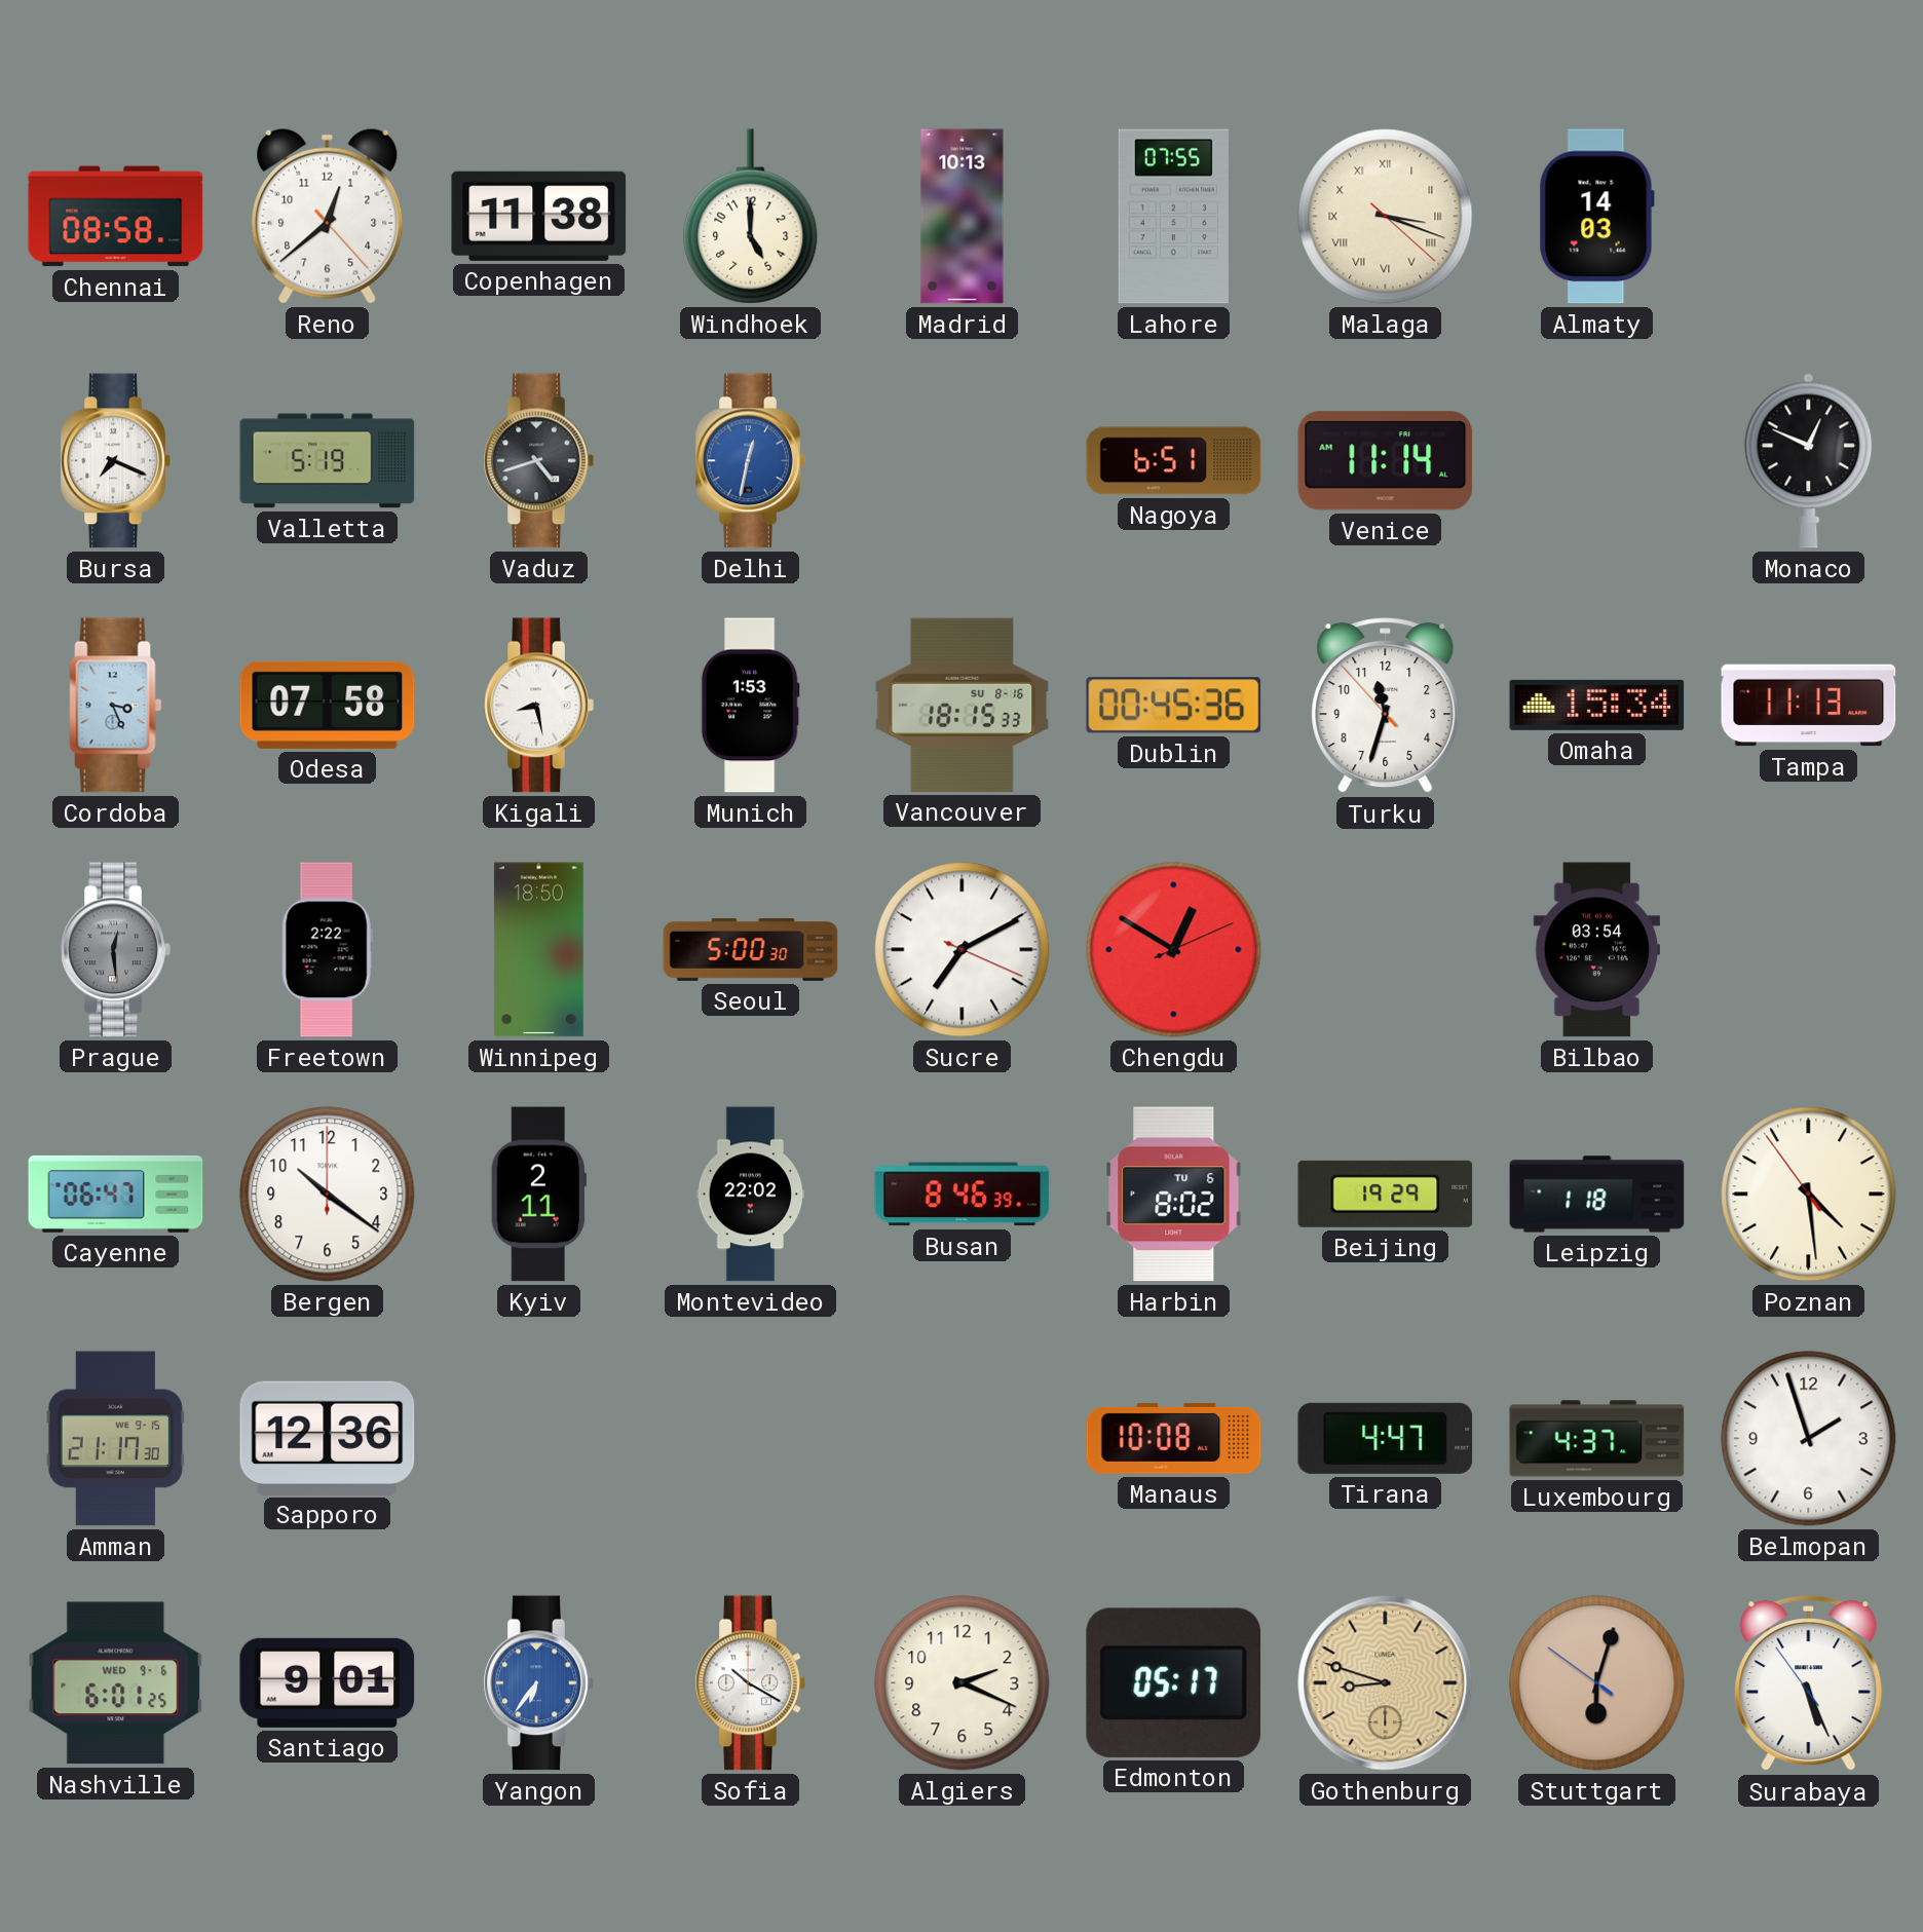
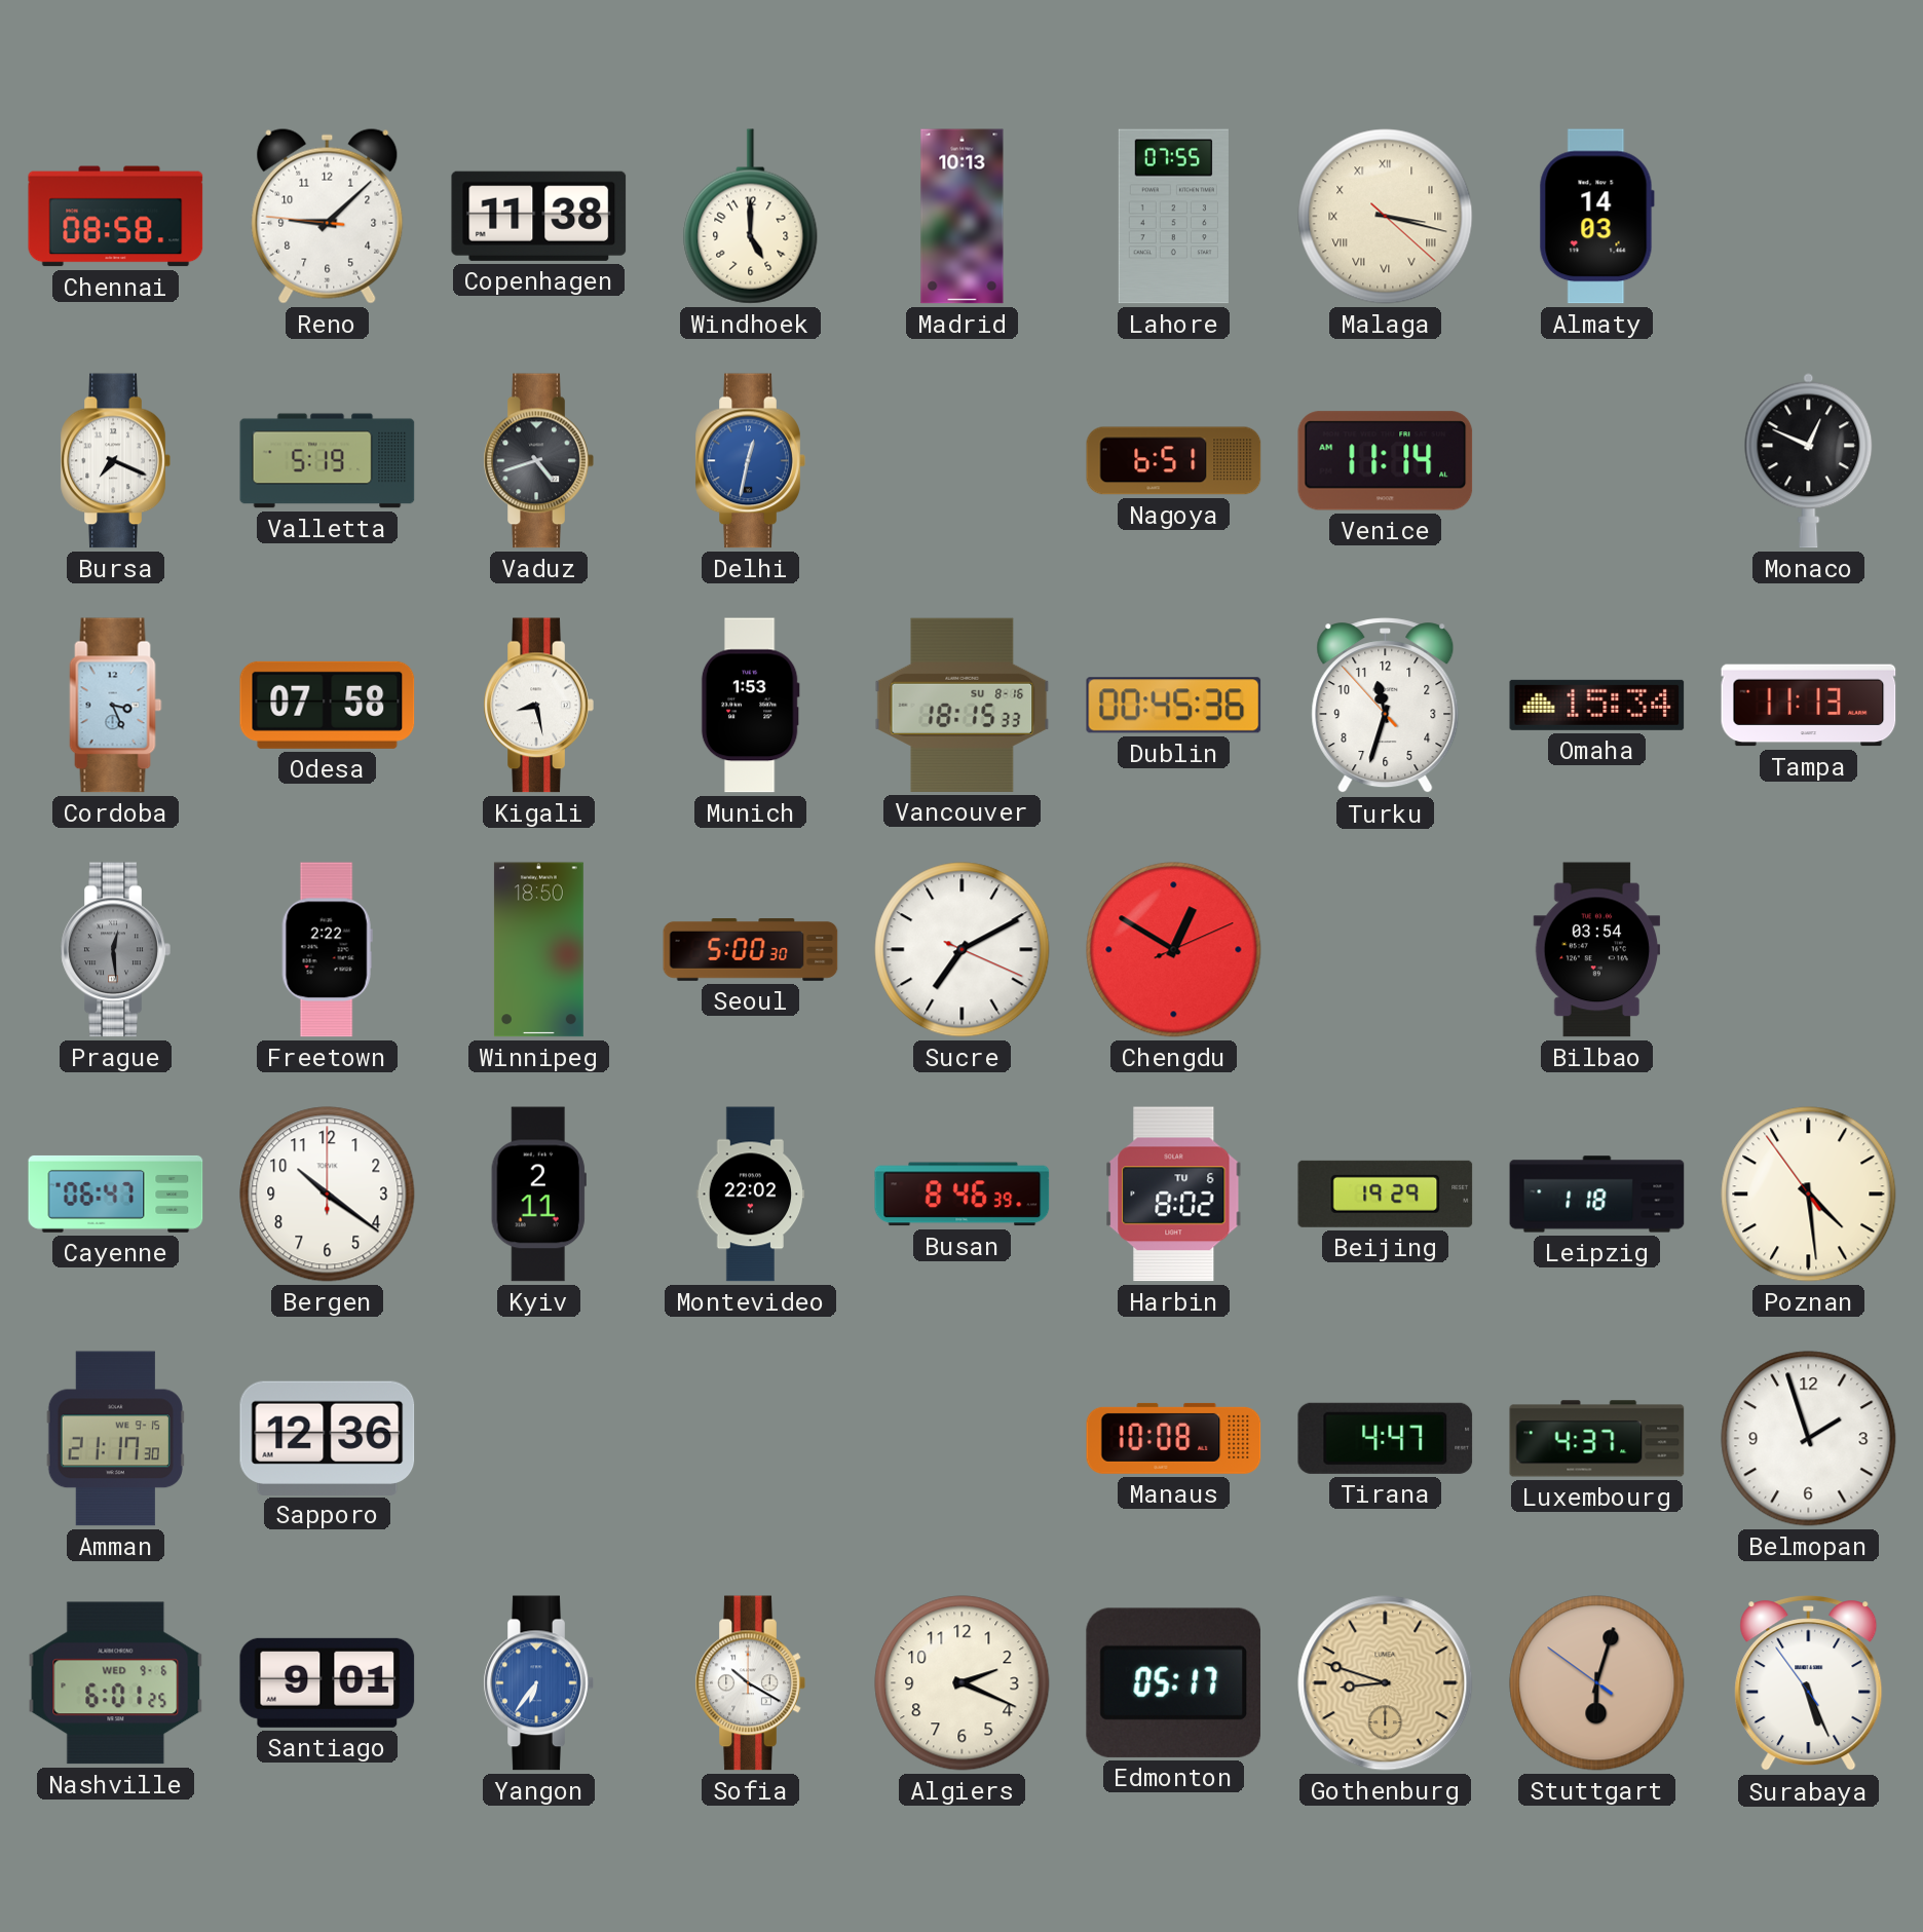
Reno: 12:38 -> 9:07
Malaga: 3:18 -> 3:17
